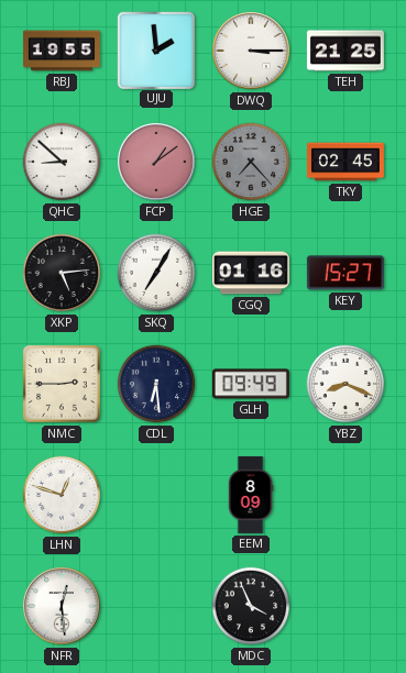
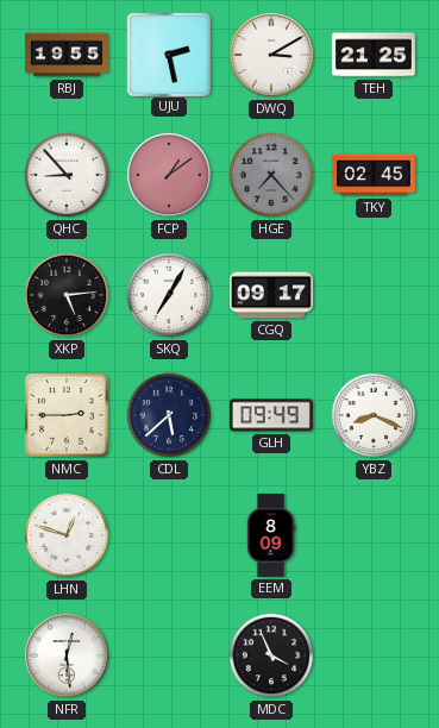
UJU: 1:59 -> 2:28
DWQ: 3:15 -> 3:10
QHC: 8:52 -> 8:53
CGQ: 01:16 -> 09:17
KEY: 15:27 -> none
CDL: 6:29 -> 5:38
